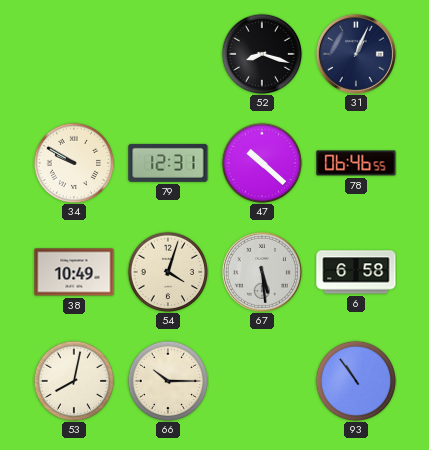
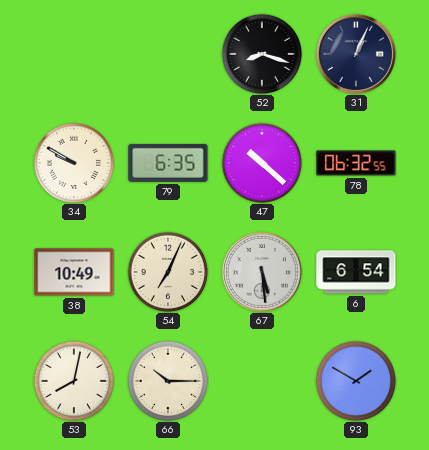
79: 12:31 -> 6:35
78: 06:46 -> 06:32
54: 4:03 -> 7:04
6: 6:58 -> 6:54
93: 10:54 -> 1:50
